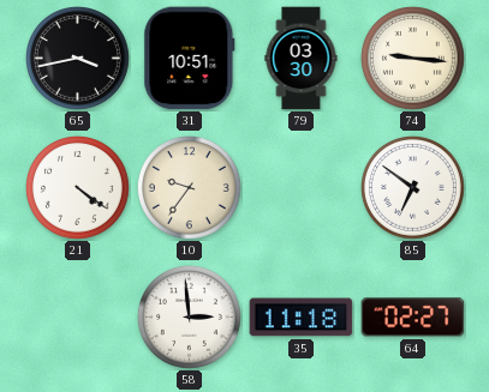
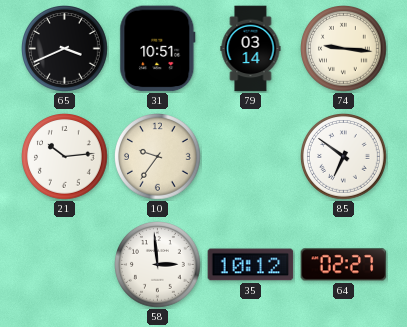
65: 3:43 -> 3:41
79: 03:30 -> 03:14
21: 4:21 -> 10:14
35: 11:18 -> 10:12
